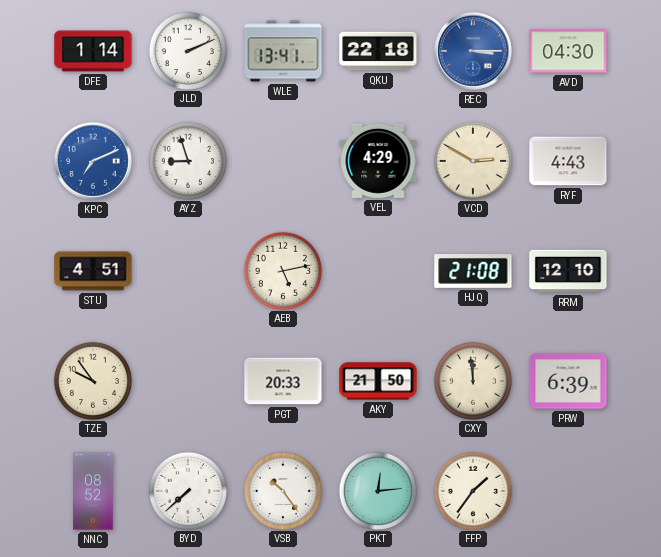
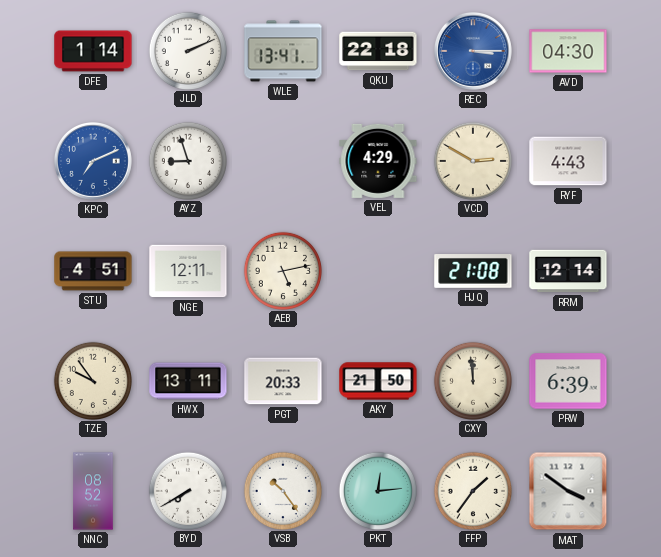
NGE: none -> 12:11
RRM: 12:10 -> 12:14
HWX: none -> 13:11
BYD: 7:38 -> 7:40
MAT: none -> 3:51
